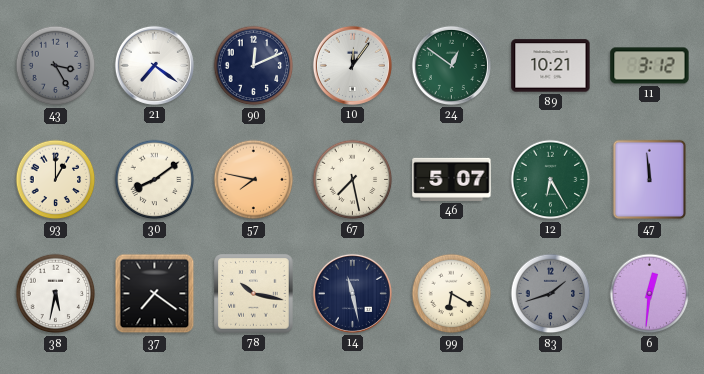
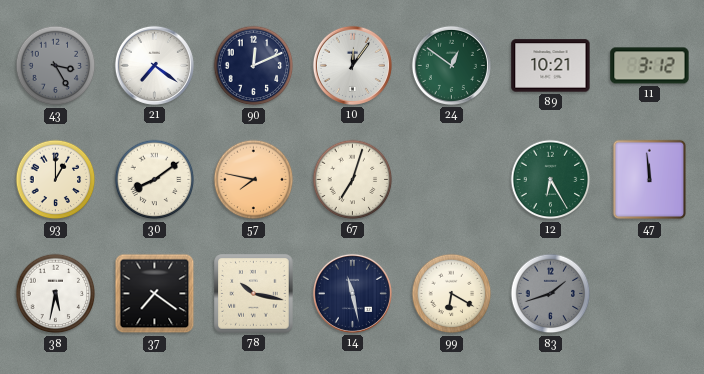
67: 7:28 -> 7:03
46: 5:07 -> none
6: 12:31 -> none
